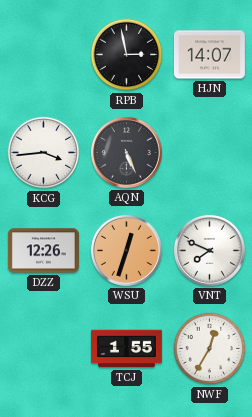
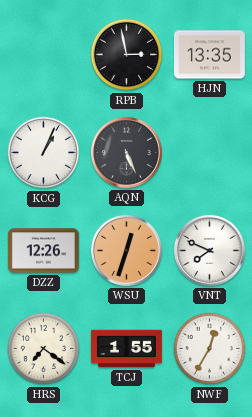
HJN: 14:07 -> 13:35
KCG: 3:44 -> 1:04
HRS: none -> 7:21
